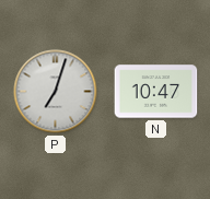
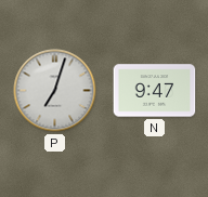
N: 10:47 -> 9:47
